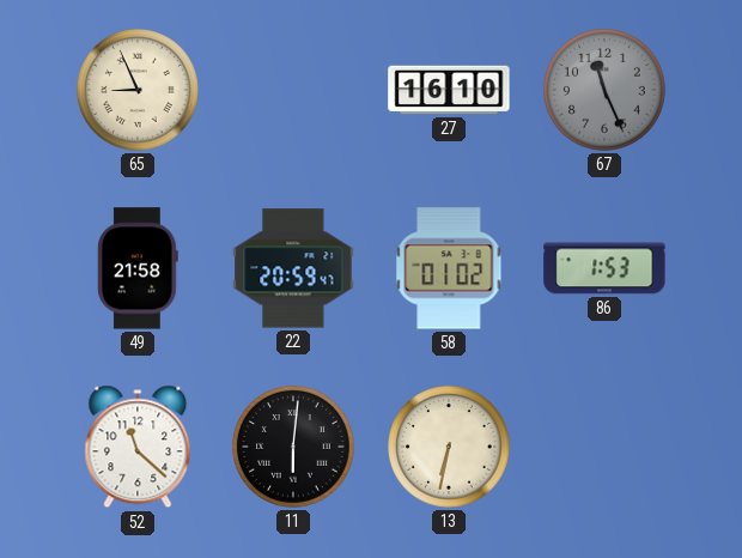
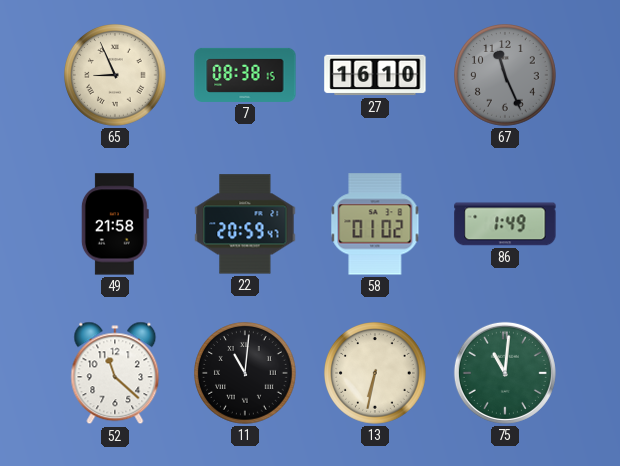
7: none -> 08:38
86: 1:53 -> 1:49
11: 6:01 -> 11:01
75: none -> 11:01
